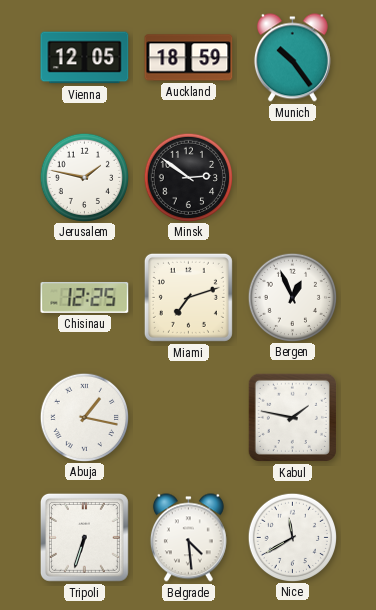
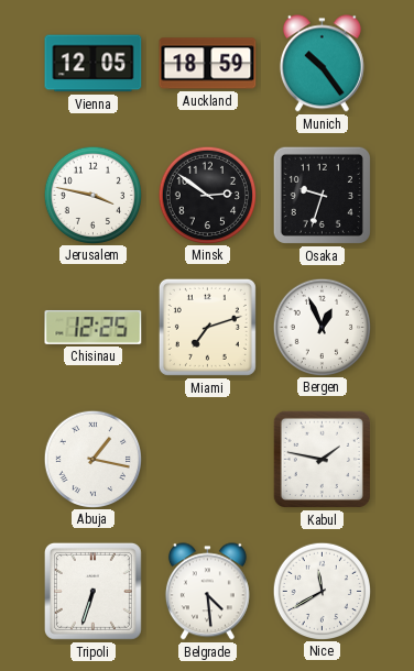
Jerusalem: 1:47 -> 3:47
Osaka: none -> 9:33
